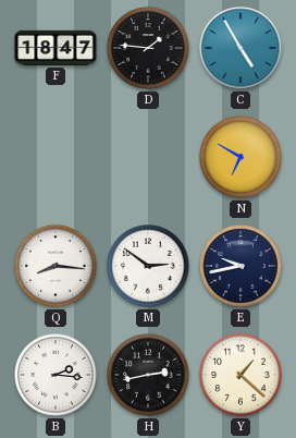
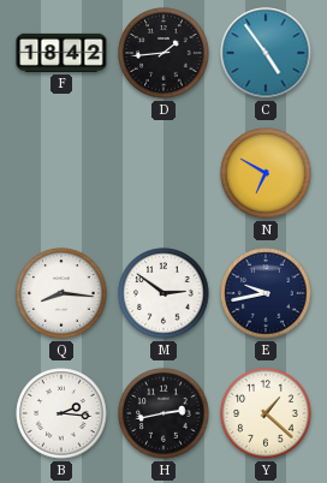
F: 18:47 -> 18:42
D: 1:46 -> 1:44
C: 4:55 -> 4:54
